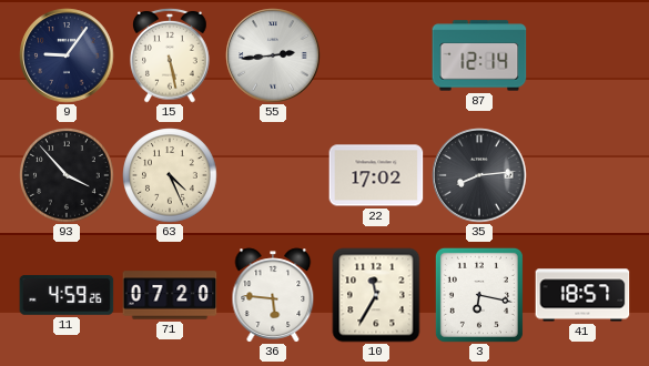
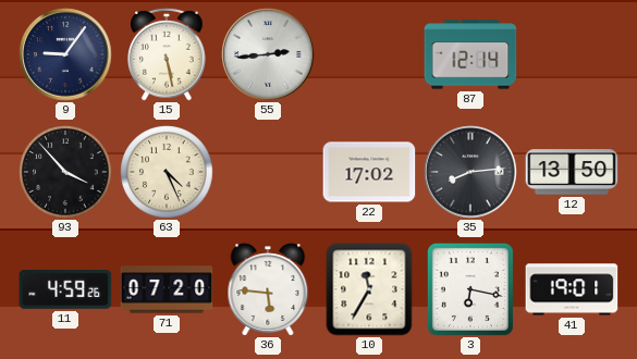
12: none -> 13:50
41: 18:57 -> 19:01
